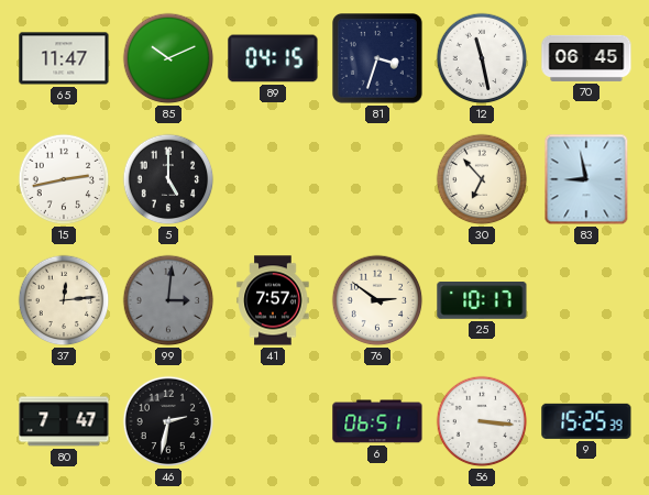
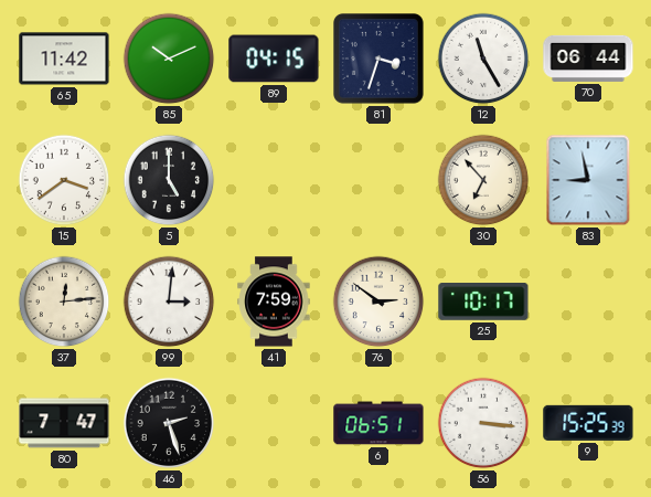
65: 11:47 -> 11:42
12: 11:28 -> 11:25
70: 06:45 -> 06:44
15: 2:43 -> 3:39
99 dial: grey -> white
41: 7:57 -> 7:59
46: 2:32 -> 2:27
